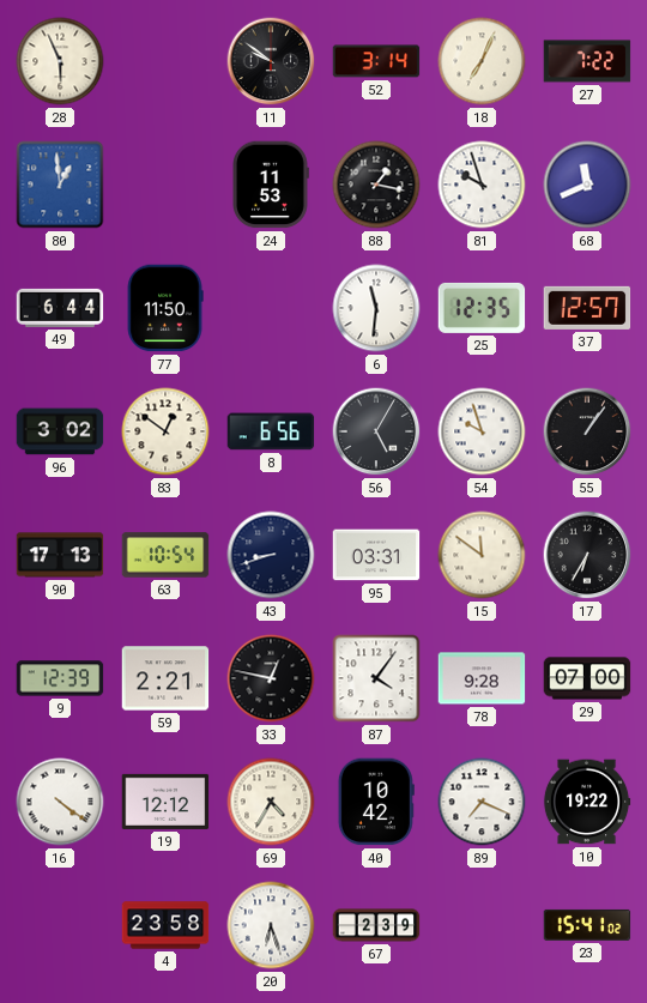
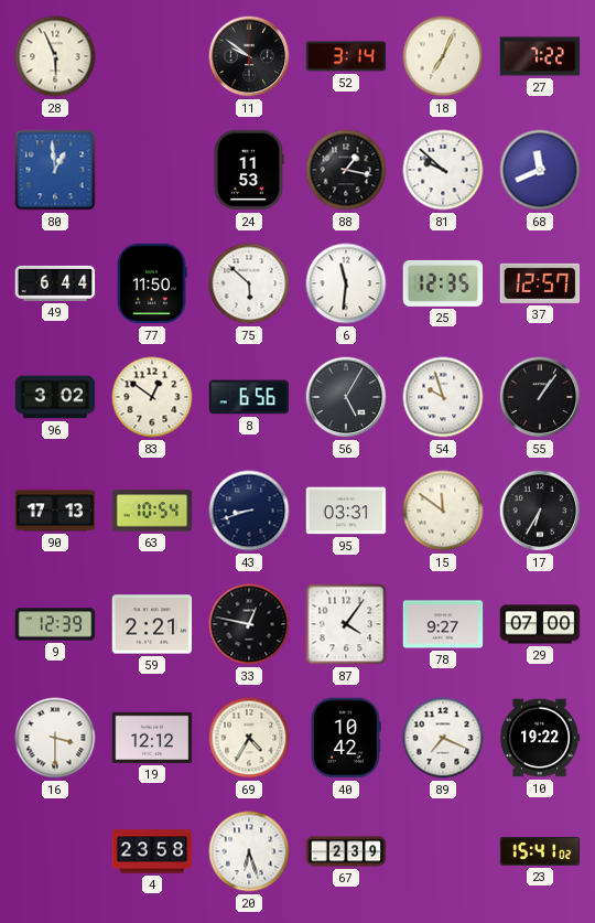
81: 9:57 -> 9:52
75: none -> 5:52
78: 9:28 -> 9:27
16: 4:21 -> 3:30
